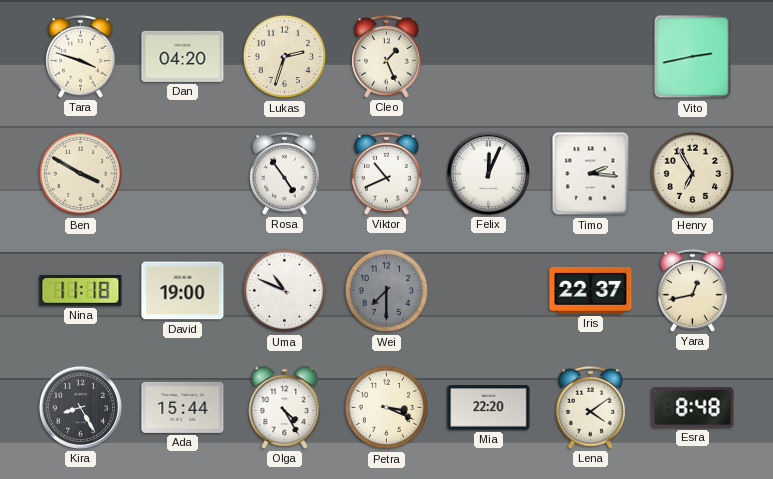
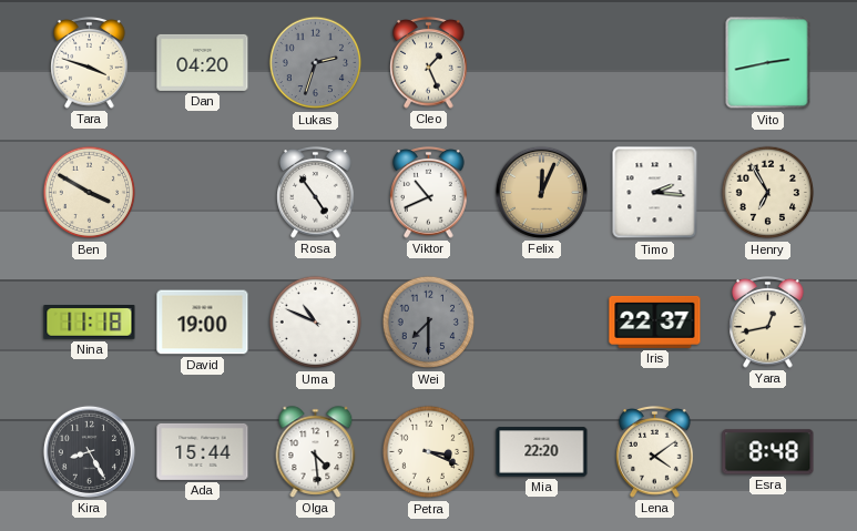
Lukas dial: cream -> grey
Felix dial: white -> champagne
Olga: 4:25 -> 4:29
